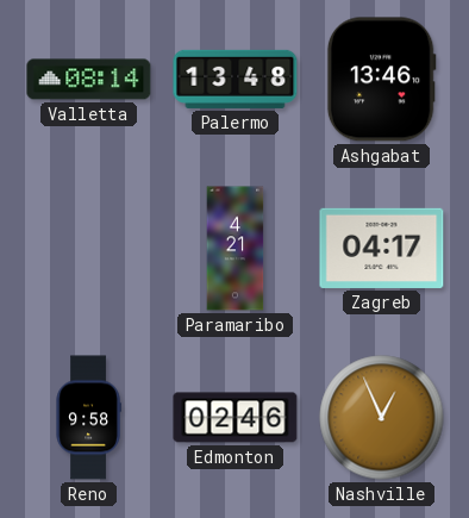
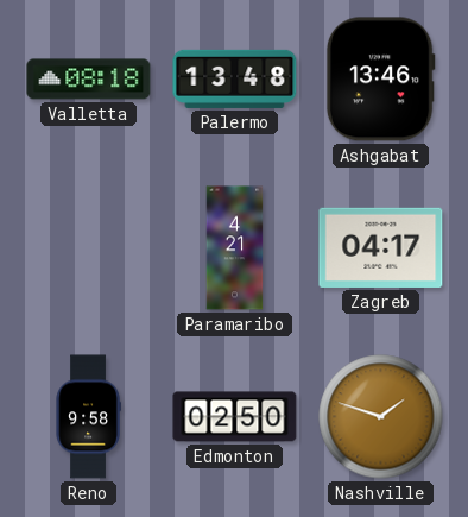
Valletta: 08:14 -> 08:18
Edmonton: 02:46 -> 02:50
Nashville: 12:56 -> 1:48
